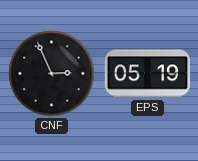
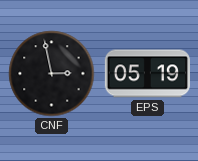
CNF: 2:56 -> 2:58
